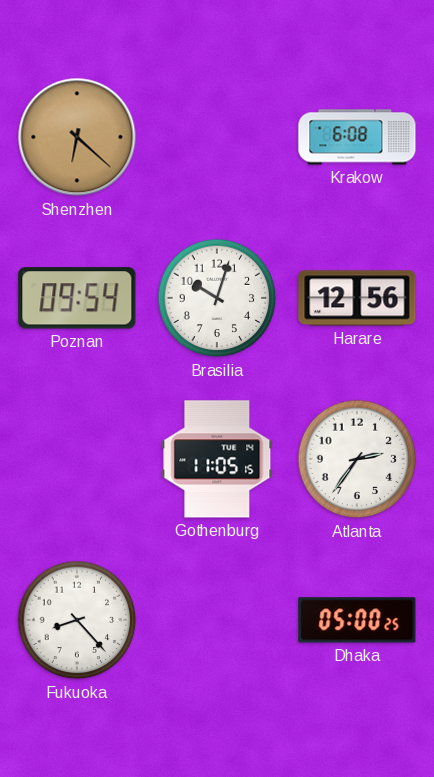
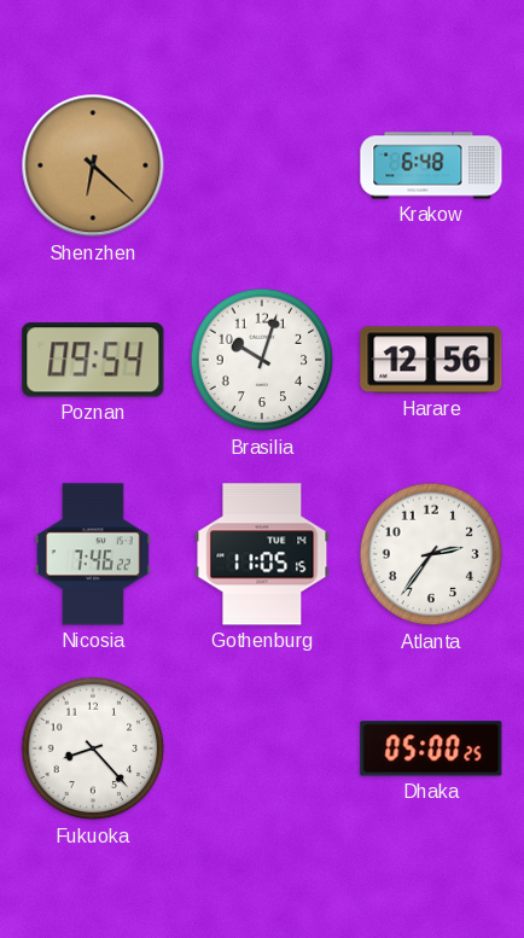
Krakow: 6:08 -> 6:48
Nicosia: none -> 7:46
